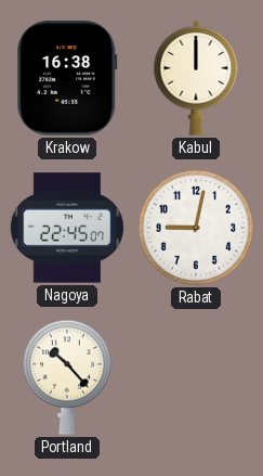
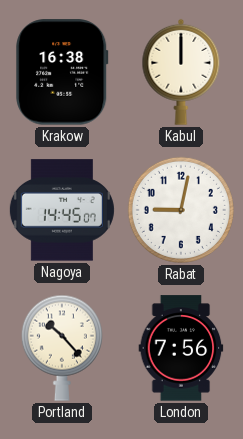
Nagoya: 22:45 -> 14:45
London: none -> 7:56
